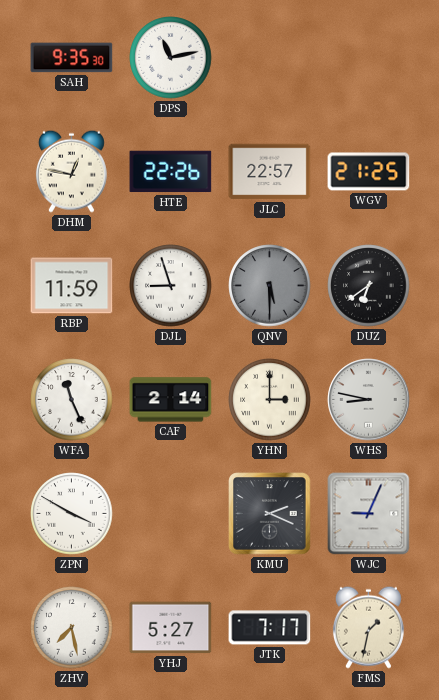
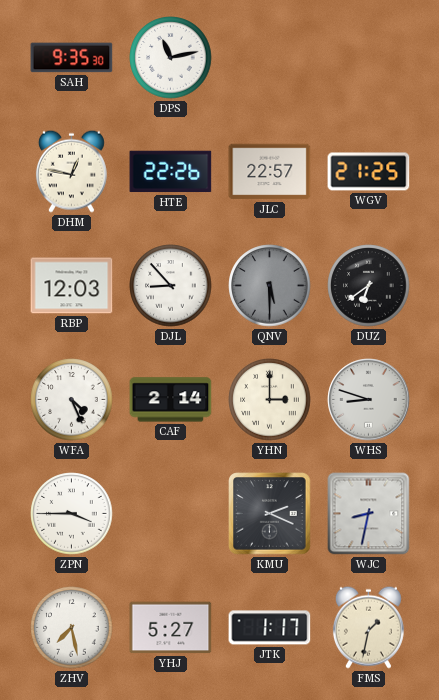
RBP: 11:59 -> 12:03
DJL: 8:57 -> 8:53
WFA: 11:26 -> 4:26
WHS: 8:47 -> 8:48
ZPN: 3:50 -> 3:45
WJC: 9:04 -> 8:32
JTK: 7:17 -> 1:17
